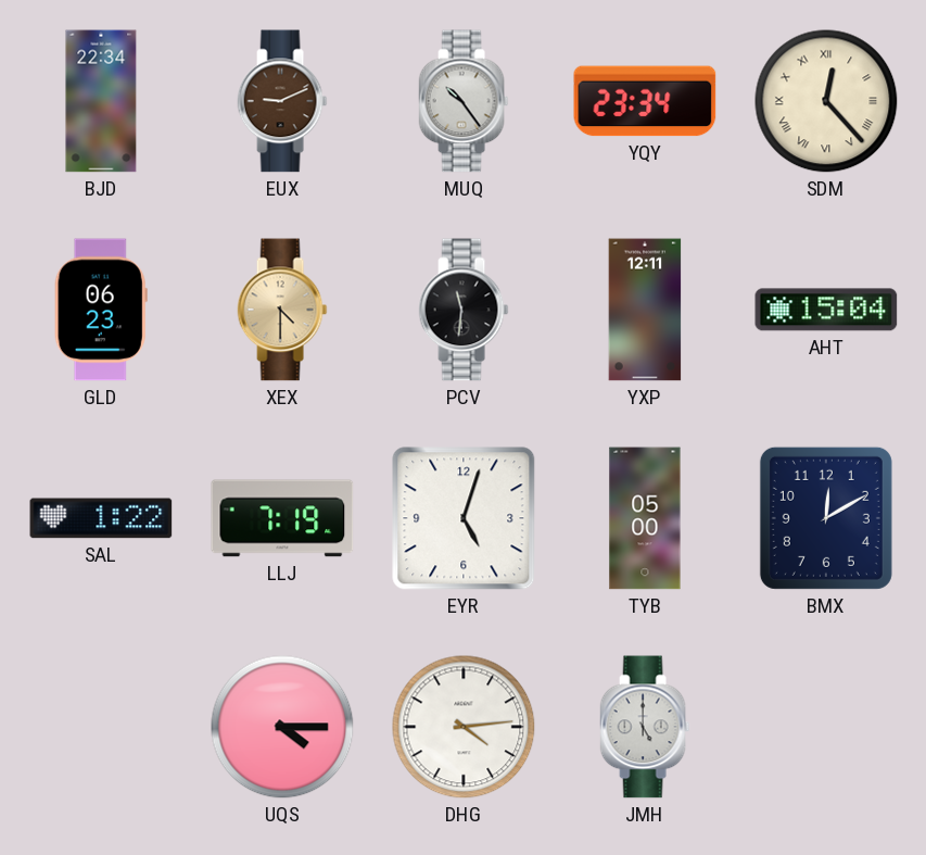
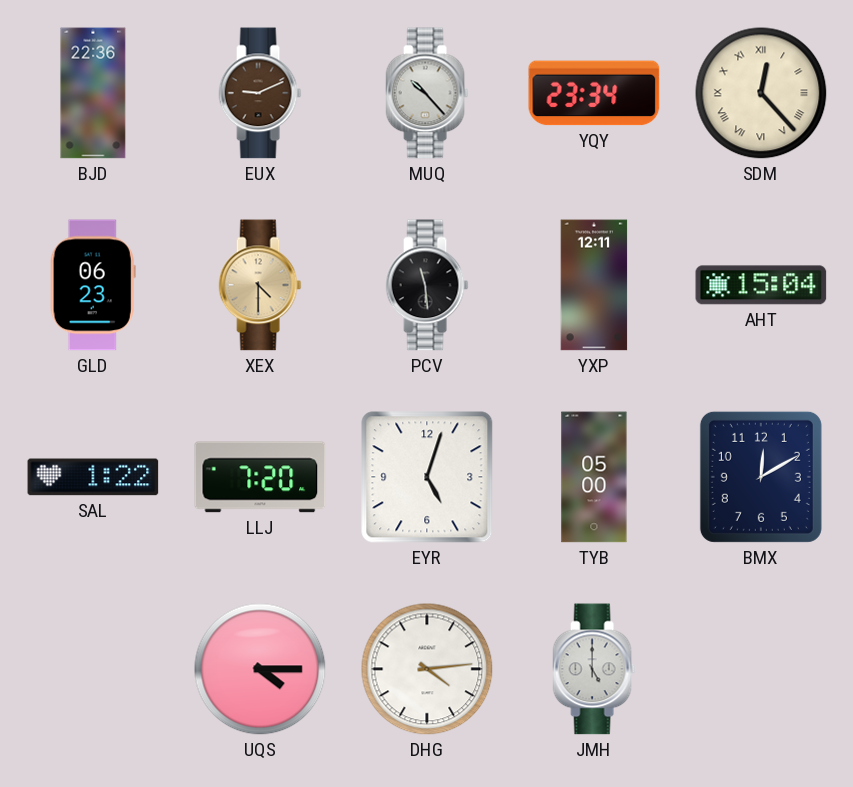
BJD: 22:34 -> 22:36
MUQ: 10:24 -> 10:23
PCV: 11:31 -> 11:29
LLJ: 7:19 -> 7:20
